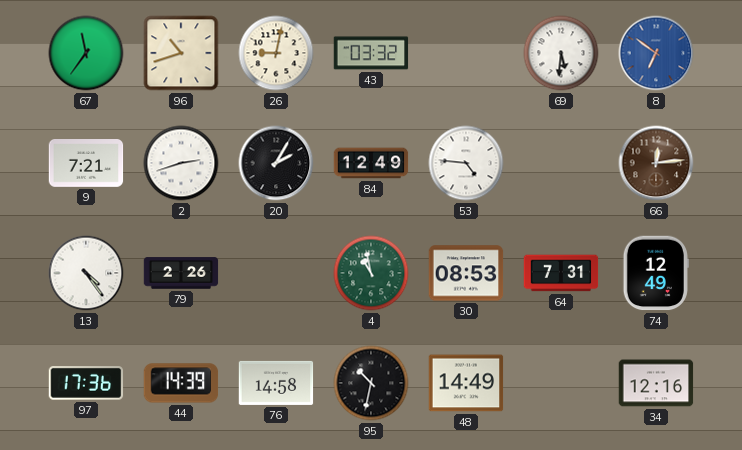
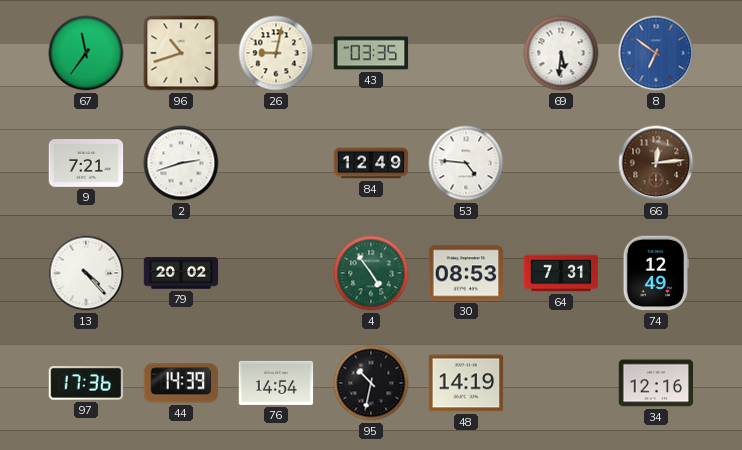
43: 03:32 -> 03:35
20: 2:05 -> none
13: 4:24 -> 4:23
79: 2:26 -> 20:02
4: 10:58 -> 4:54
76: 14:58 -> 14:54
48: 14:49 -> 14:19
